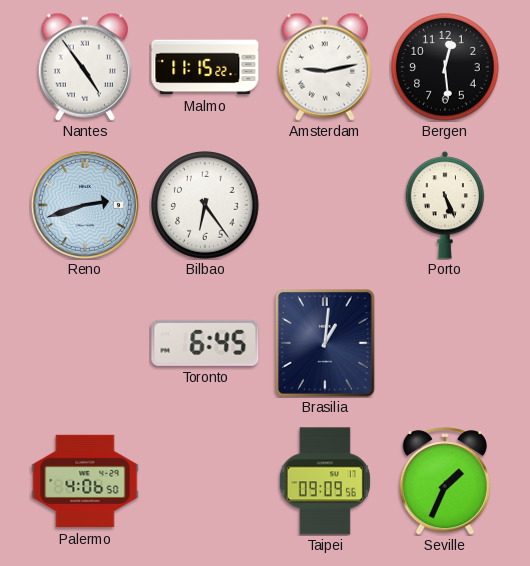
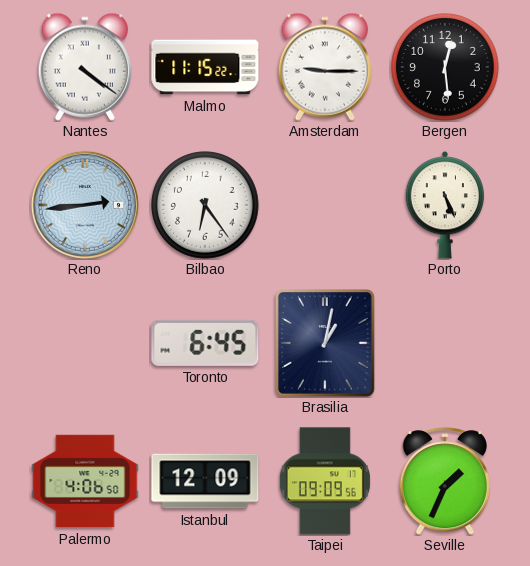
Nantes: 4:54 -> 4:21
Amsterdam: 9:13 -> 9:15
Reno: 2:42 -> 2:44
Brasilia: 1:01 -> 1:02
Istanbul: none -> 12:09
